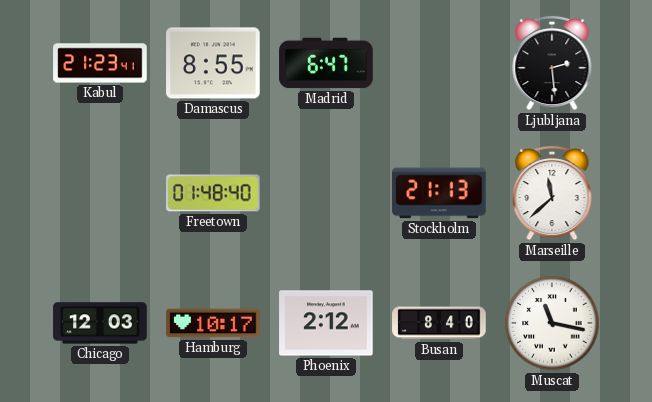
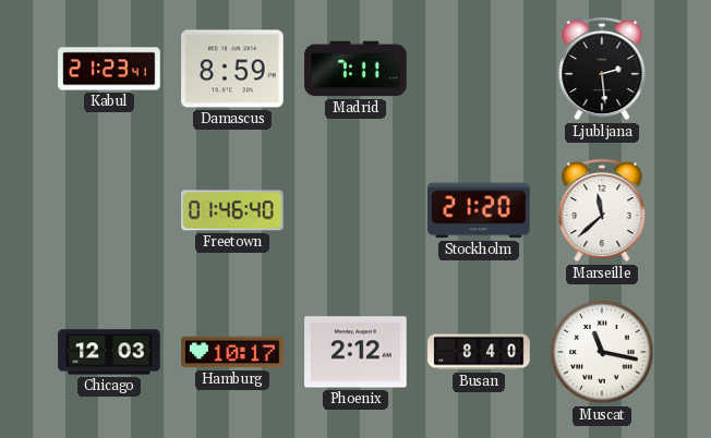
Damascus: 8:55 -> 8:59
Madrid: 6:47 -> 7:11
Freetown: 01:48 -> 01:46
Stockholm: 21:13 -> 21:20
